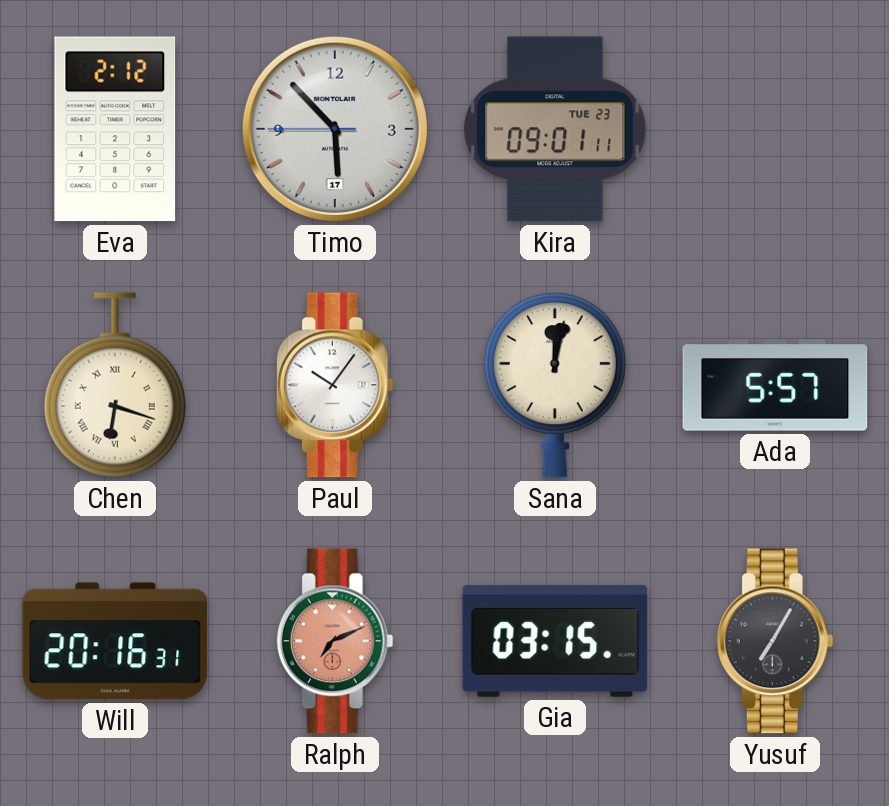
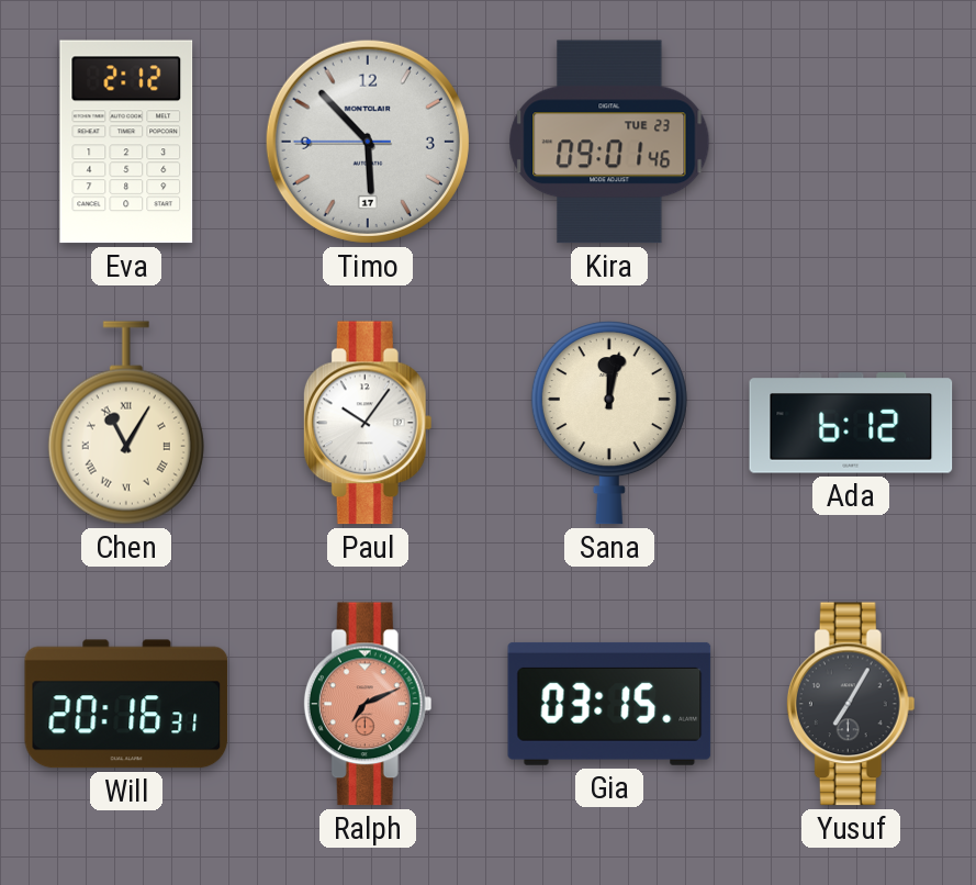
Kira: 09:01:11 -> 09:01:46
Chen: 6:18 -> 11:05
Ada: 5:57 -> 6:12
